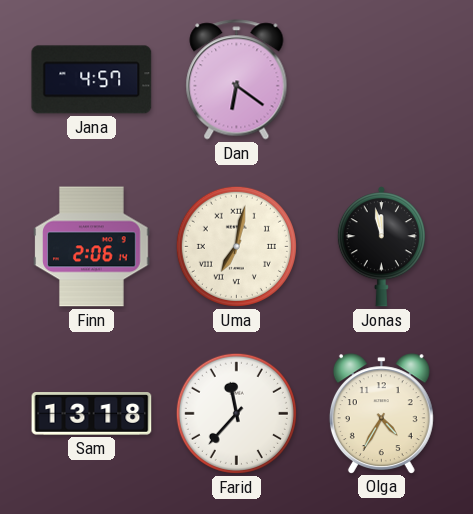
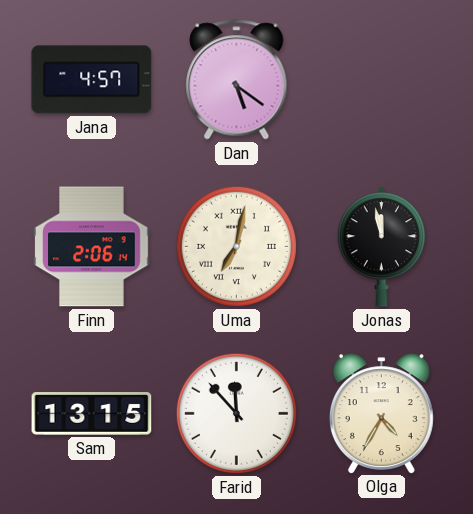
Dan: 6:21 -> 5:21
Sam: 13:18 -> 13:15
Farid: 11:37 -> 11:53
